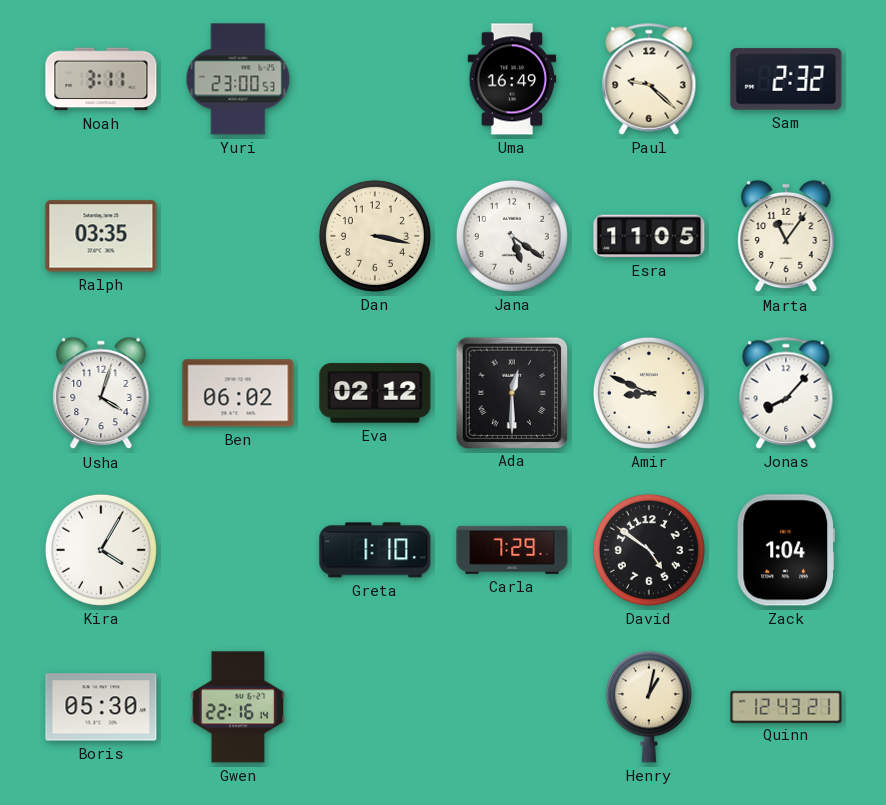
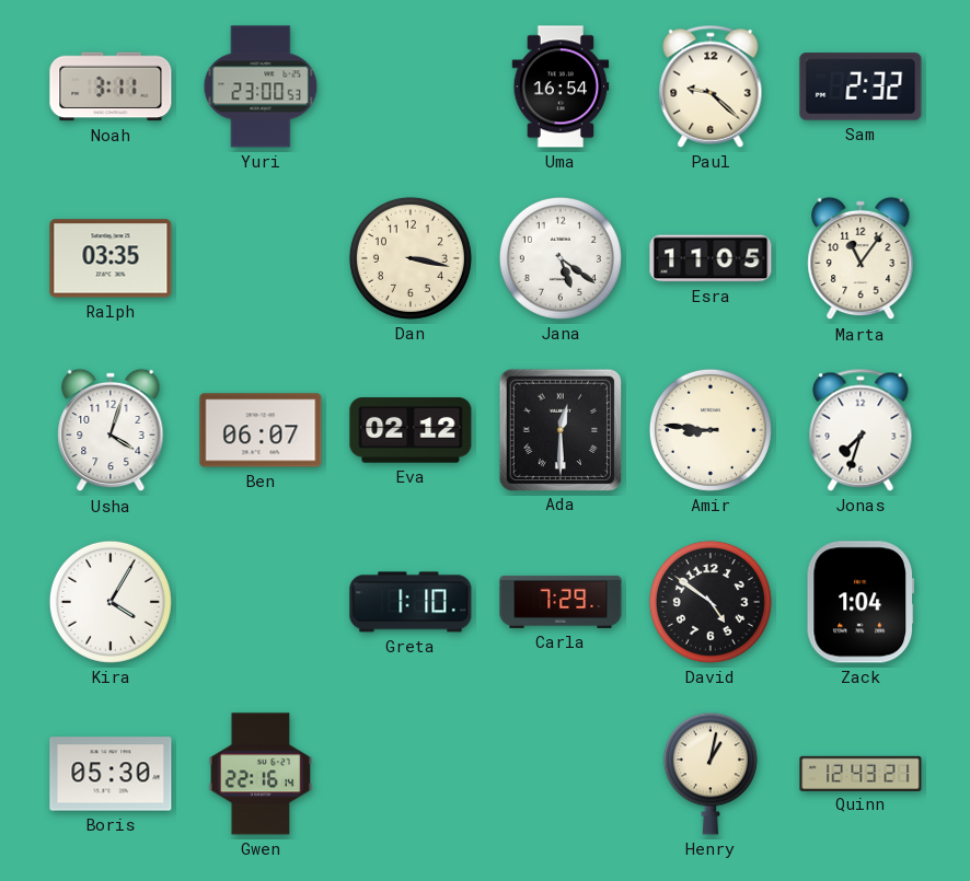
Uma: 16:49 -> 16:54
Ben: 06:02 -> 06:07
Amir: 8:49 -> 8:46
Jonas: 8:07 -> 7:33
